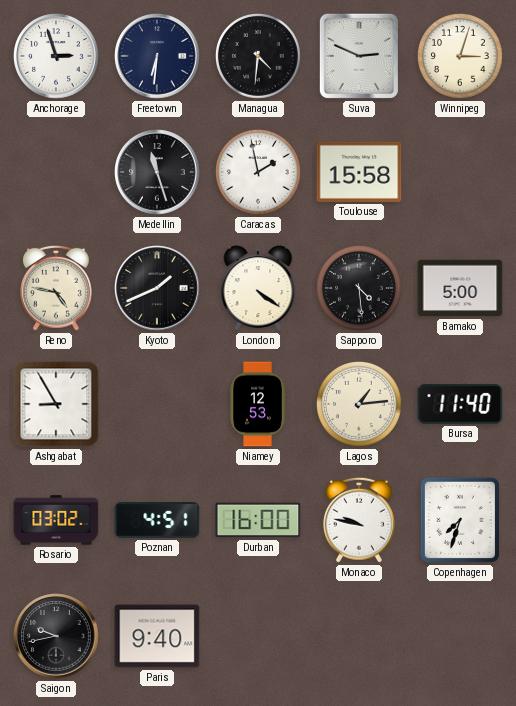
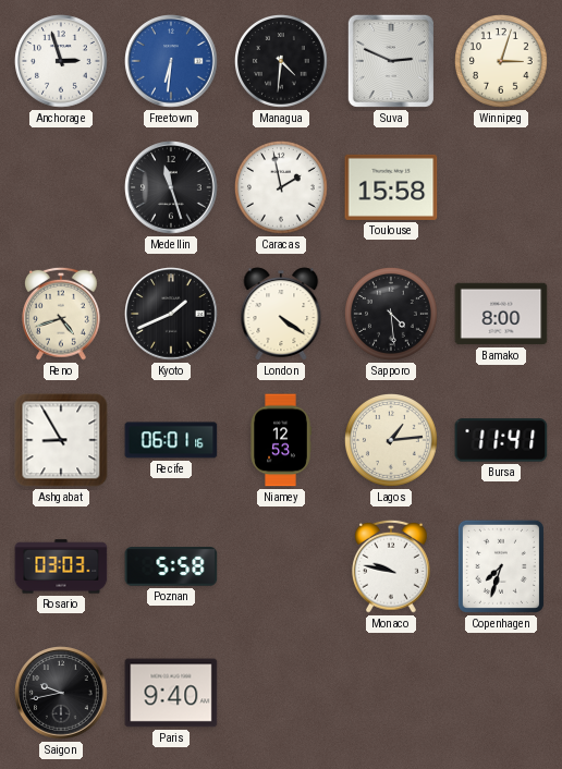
Freetown dial: navy -> blue
Reno: 4:47 -> 4:42
Bamako: 5:00 -> 8:00
Recife: none -> 06:01
Bursa: 11:40 -> 11:41
Rosario: 03:02 -> 03:03
Poznan: 4:51 -> 5:58
Durban: 16:00 -> none
